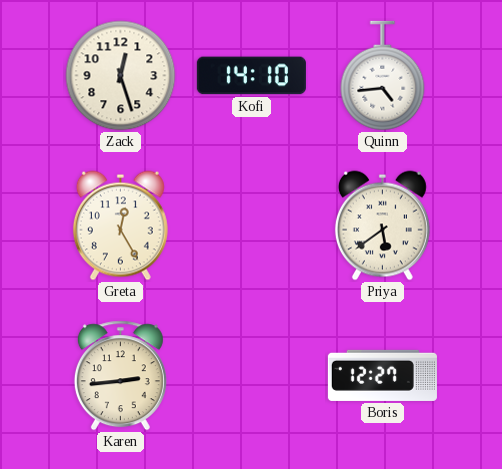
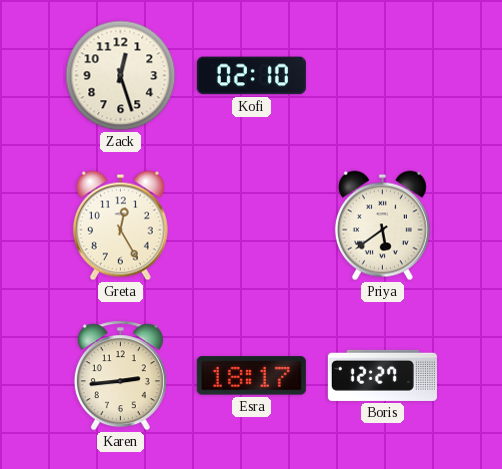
Kofi: 14:10 -> 02:10
Quinn: 4:44 -> none
Esra: none -> 18:17
